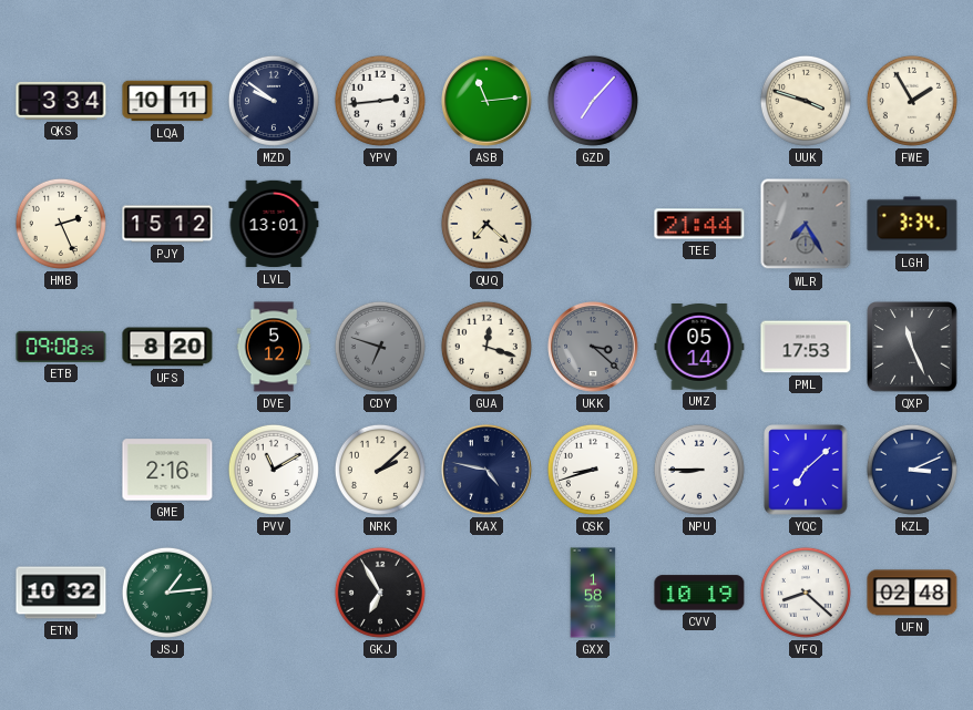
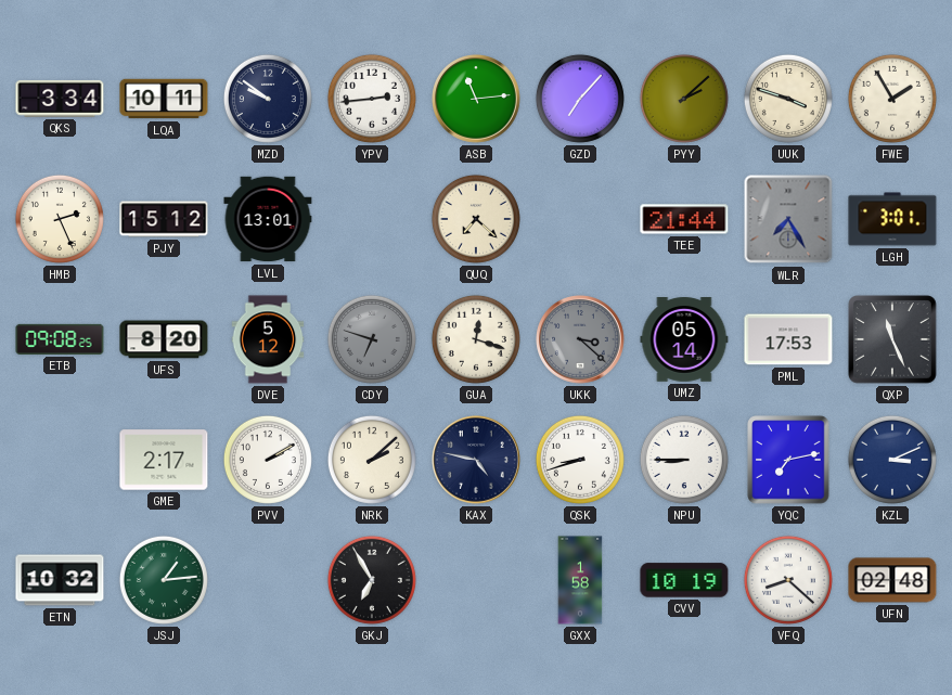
PYY: none -> 2:08
LGH: 3:34 -> 3:01
GME: 2:16 -> 2:17
PVV: 11:10 -> 2:10
YQC: 7:08 -> 7:13
